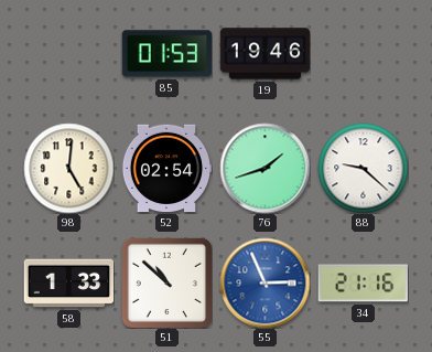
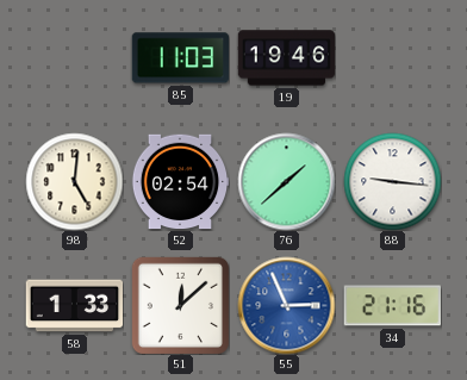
85: 01:53 -> 11:03
76: 1:42 -> 1:38
88: 9:22 -> 9:16
51: 10:52 -> 12:08
